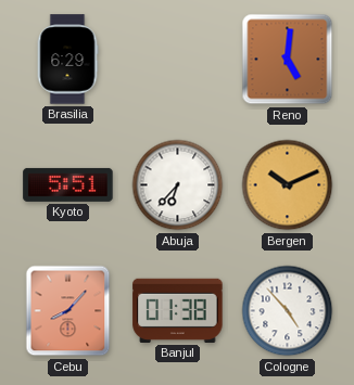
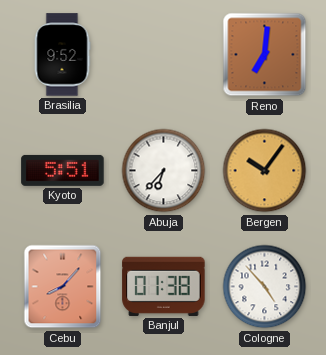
Brasilia: 6:29 -> 9:52
Reno: 5:01 -> 7:01
Bergen: 10:11 -> 10:06
